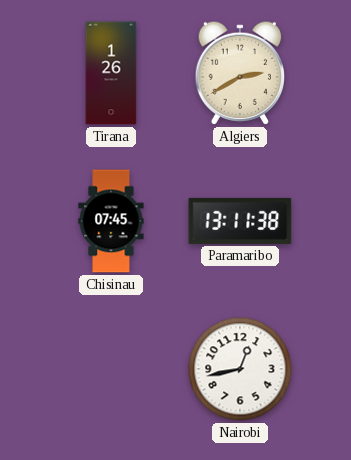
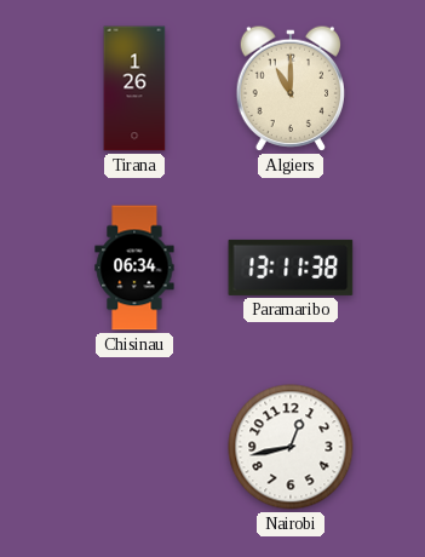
Algiers: 2:40 -> 11:00
Chisinau: 07:45 -> 06:34
